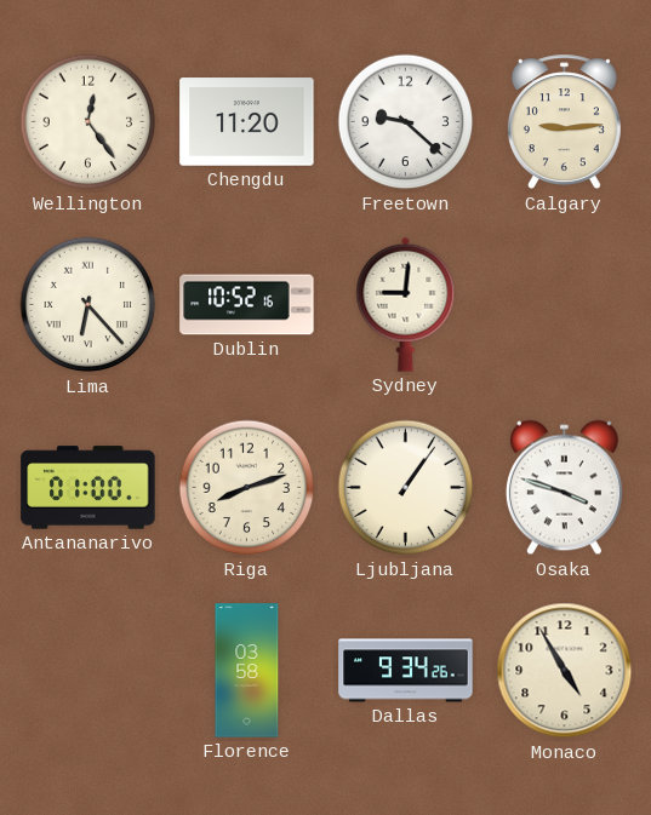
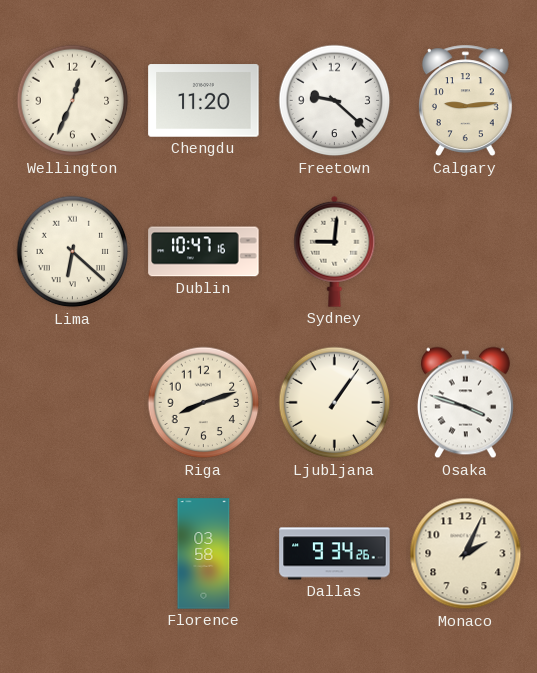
Wellington: 12:24 -> 12:34
Lima: 6:23 -> 6:22
Dublin: 10:52 -> 10:47
Antananarivo: 01:00 -> none
Monaco: 4:55 -> 2:04
